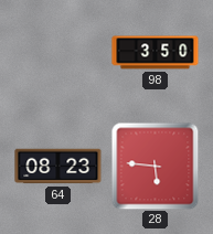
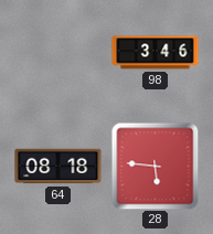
98: 3:50 -> 3:46
64: 08:23 -> 08:18
